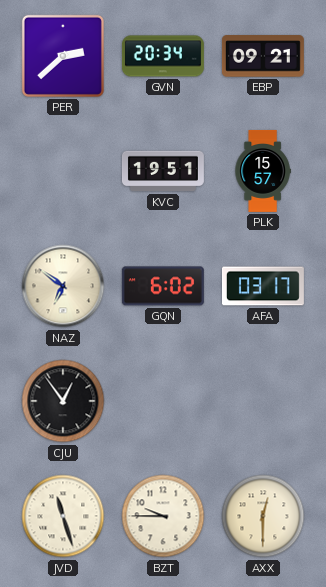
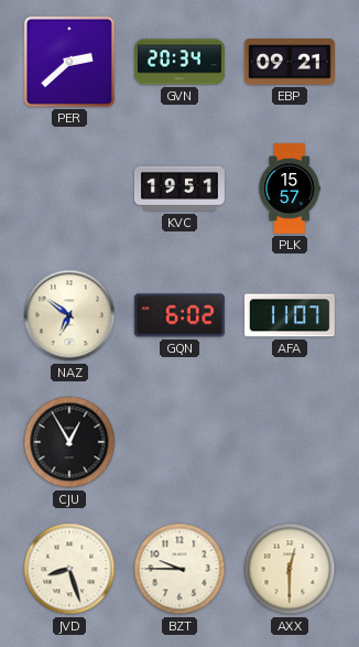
AFA: 03:17 -> 11:07
CJU: 12:54 -> 12:55
JVD: 11:27 -> 8:27
